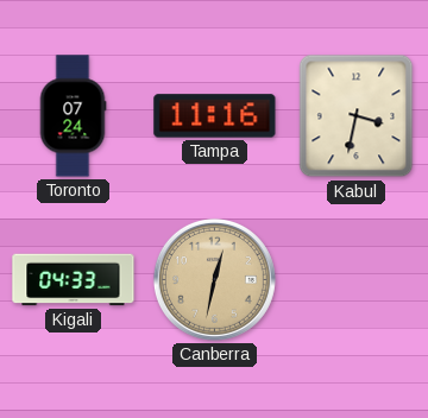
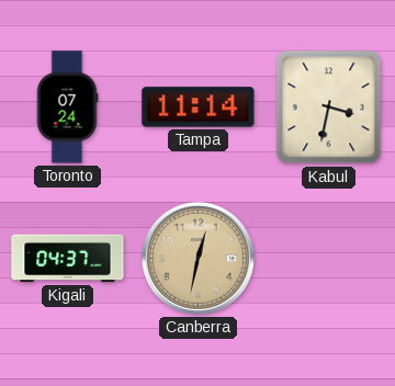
Tampa: 11:16 -> 11:14
Kigali: 04:33 -> 04:37
